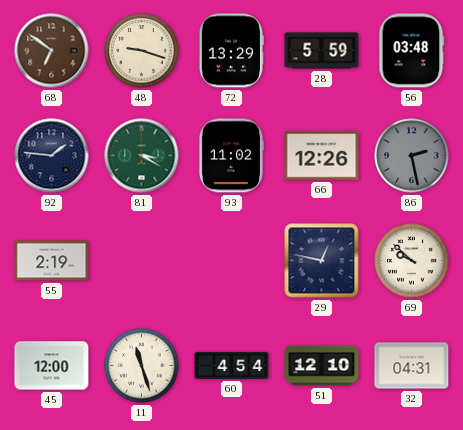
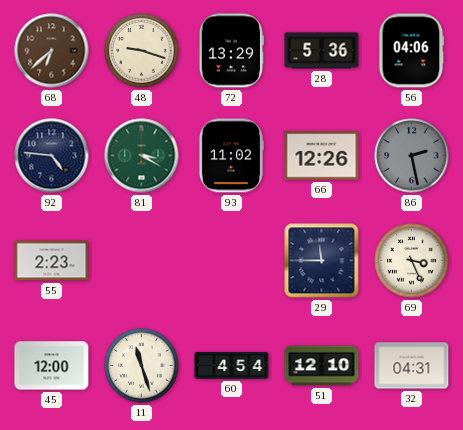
68: 6:51 -> 6:38
28: 5:59 -> 5:36
56: 03:48 -> 04:06
92: 1:46 -> 4:46
55: 2:19 -> 2:23
29: 12:47 -> 11:45
69: 9:52 -> 3:26
